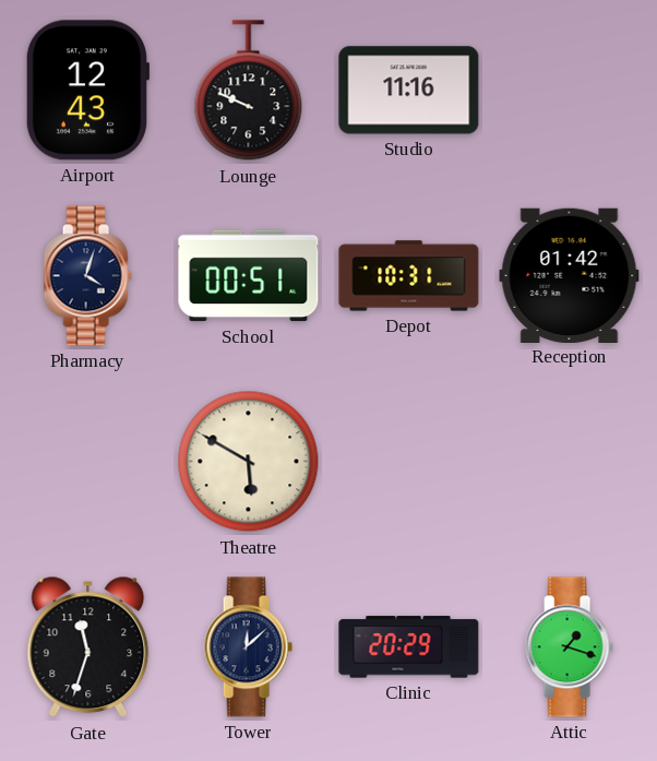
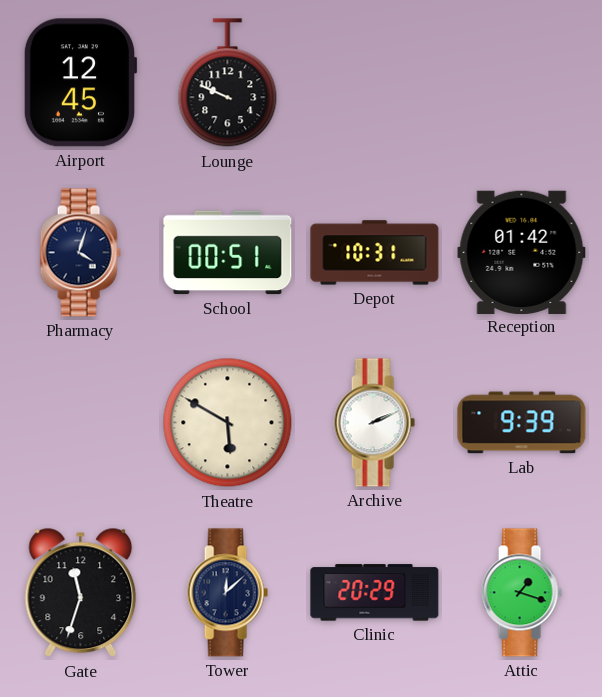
Airport: 12:43 -> 12:45
Studio: 11:16 -> none
Archive: none -> 2:11
Lab: none -> 9:39
